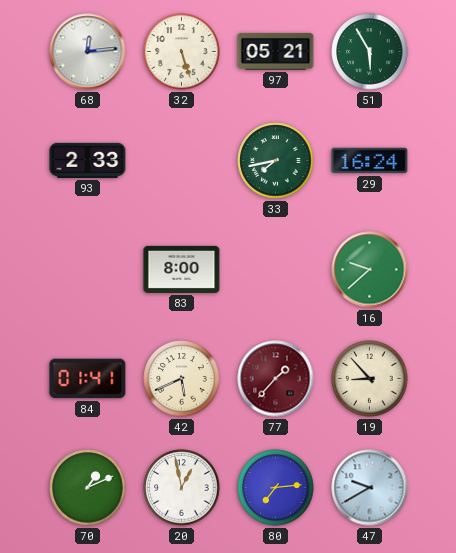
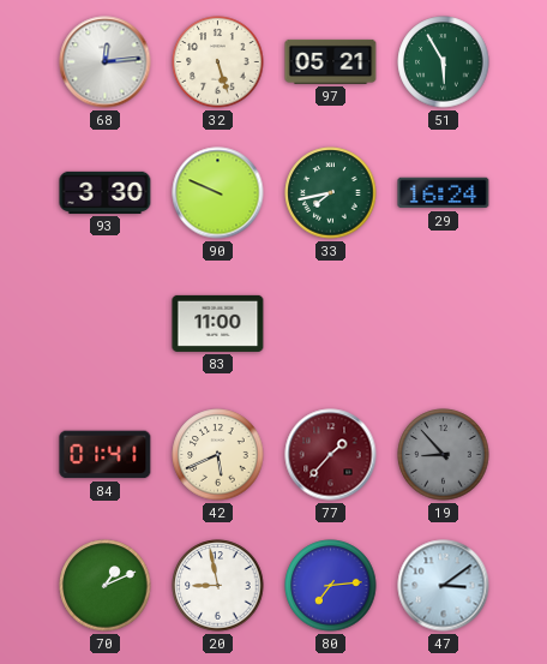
93: 2:33 -> 3:30
90: none -> 9:49
83: 8:00 -> 11:00
16: 9:38 -> none
19 dial: cream -> grey
20: 12:58 -> 8:58
47: 9:40 -> 3:09
